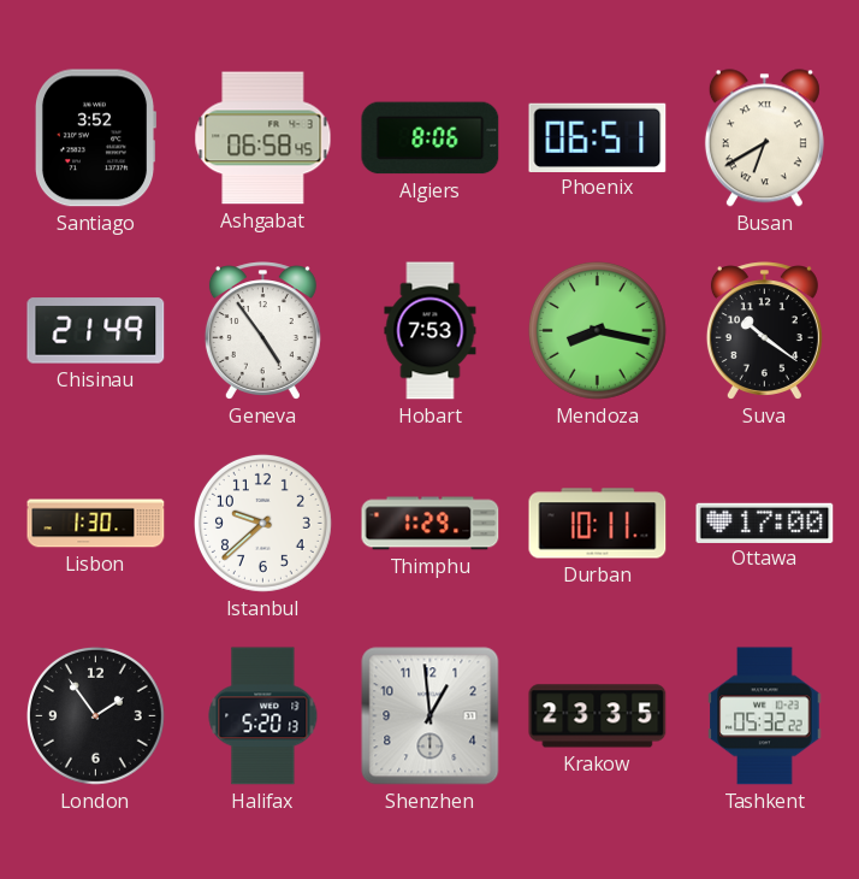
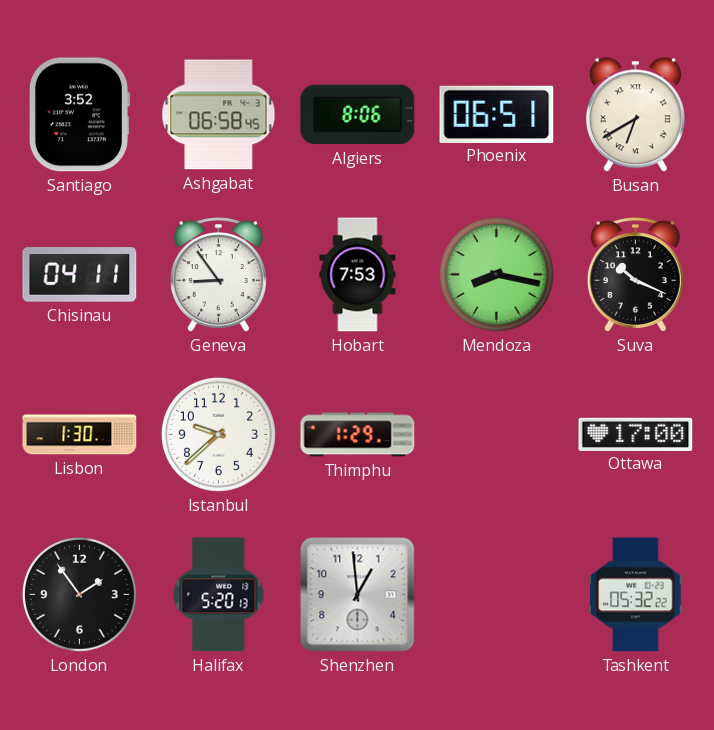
Chisinau: 21:49 -> 04:11
Geneva: 4:54 -> 8:54
Suva: 10:21 -> 10:19
Durban: 10:11 -> none
Krakow: 23:35 -> none
